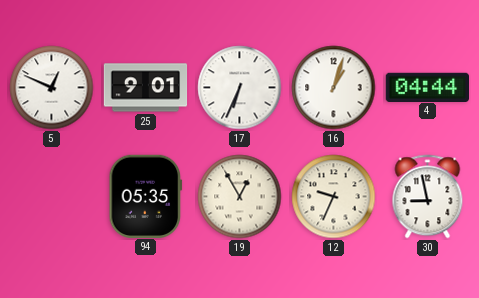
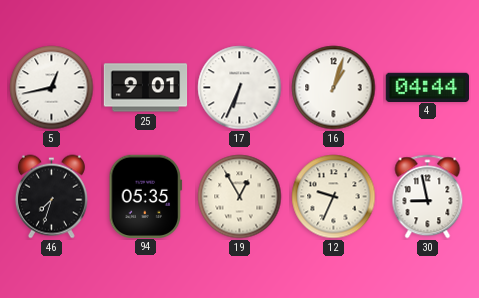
5: 12:49 -> 12:43
46: none -> 7:33
